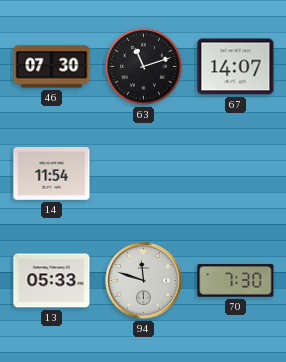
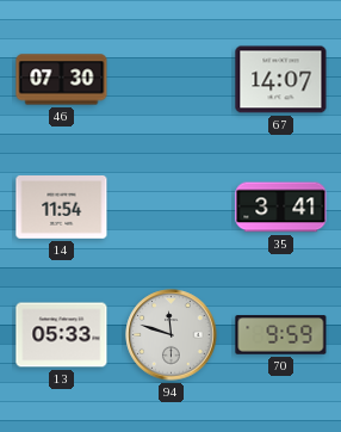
63: 11:12 -> none
35: none -> 3:41
70: 7:30 -> 9:59
